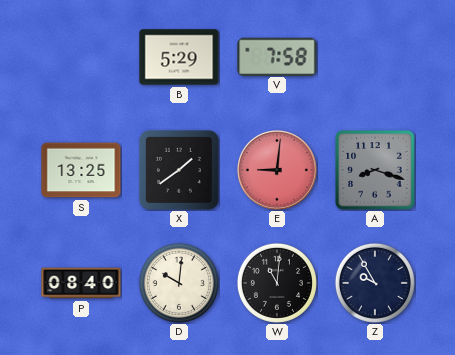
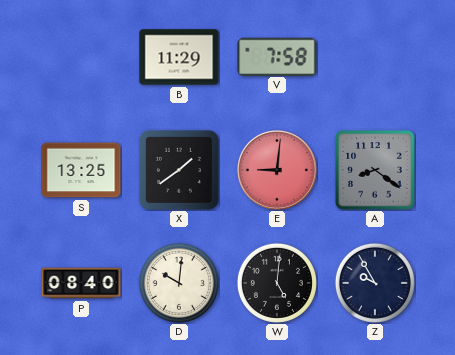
B: 5:29 -> 11:29
A: 8:18 -> 8:21
W: 11:01 -> 5:01
